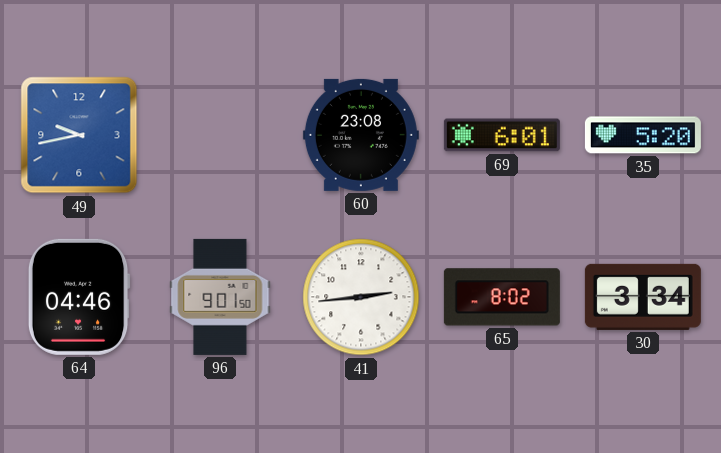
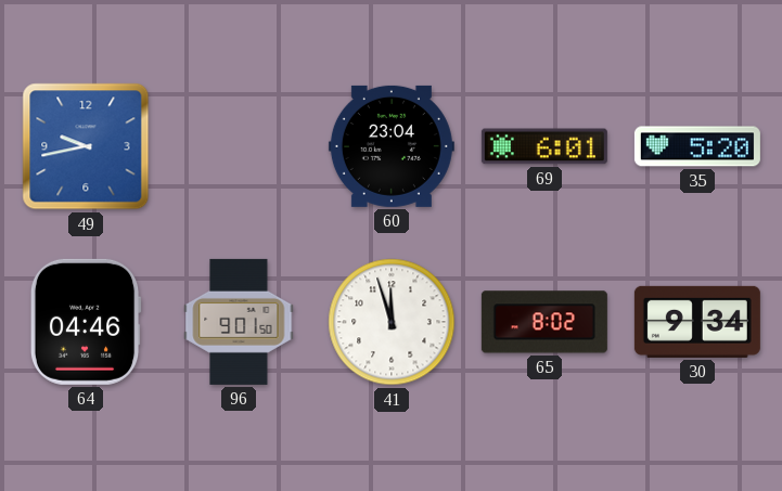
60: 23:08 -> 23:04
41: 2:44 -> 11:57
30: 3:34 -> 9:34
